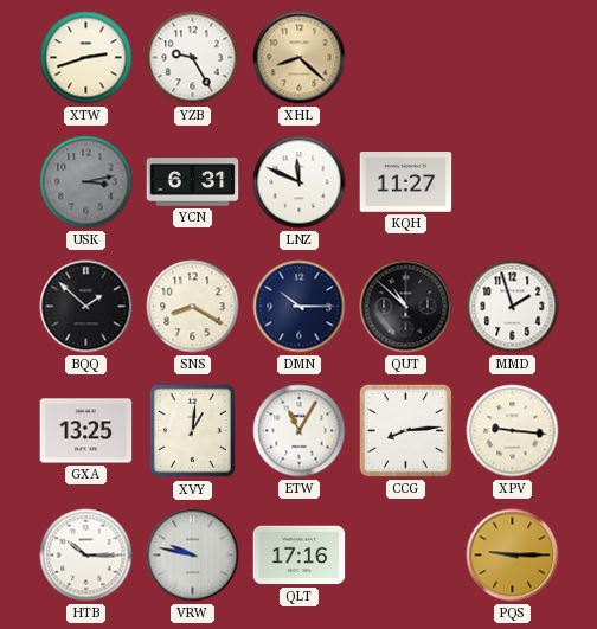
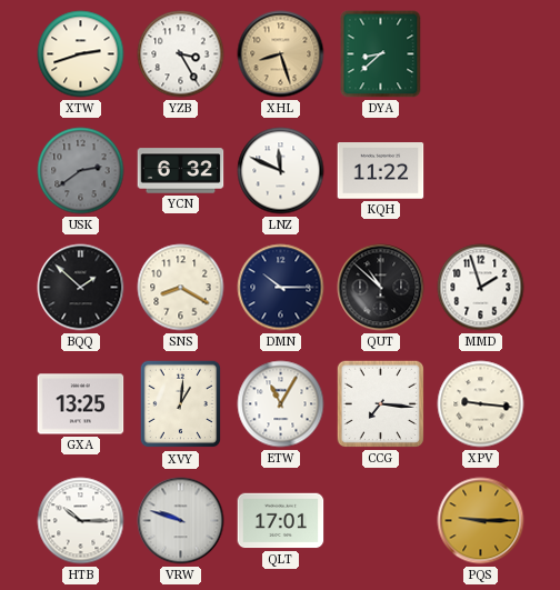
YZB: 9:25 -> 3:25
XHL: 8:22 -> 8:27
DYA: none -> 8:38
USK: 3:13 -> 2:39
YCN: 6:31 -> 6:32
KQH: 11:27 -> 11:22
CCG: 8:14 -> 7:16
VRW: 9:47 -> 9:48
QLT: 17:16 -> 17:01
